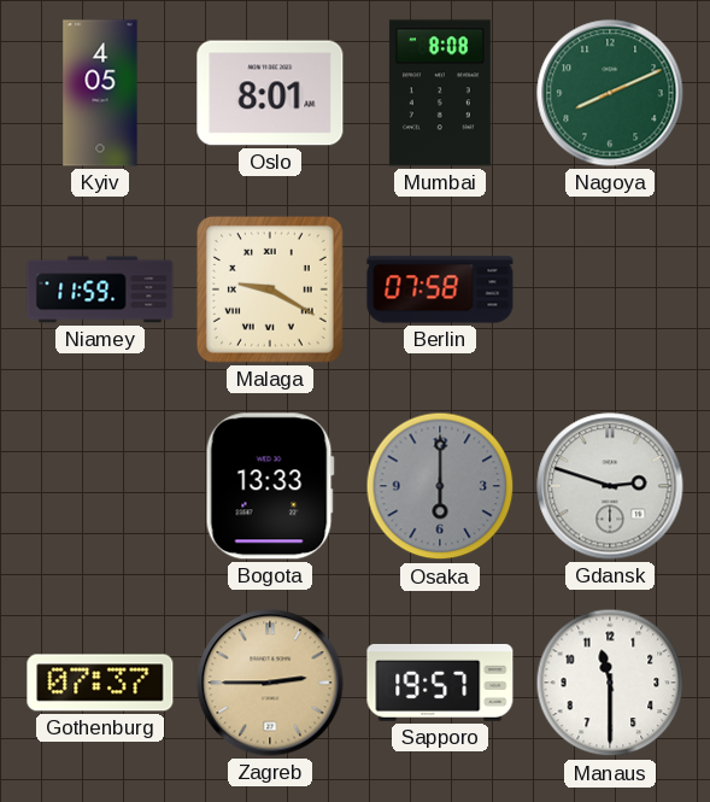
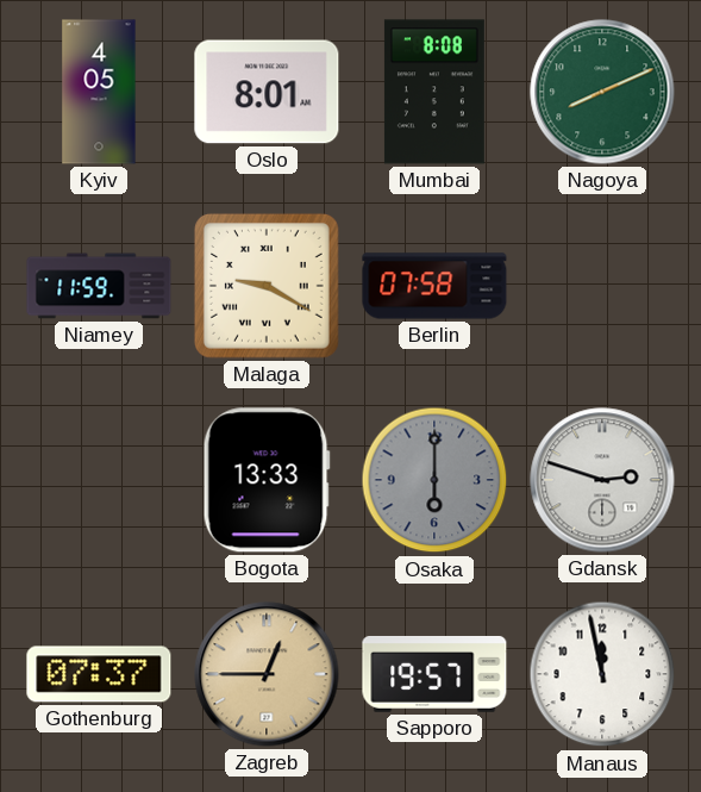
Zagreb: 2:45 -> 12:45
Manaus: 11:30 -> 11:58
